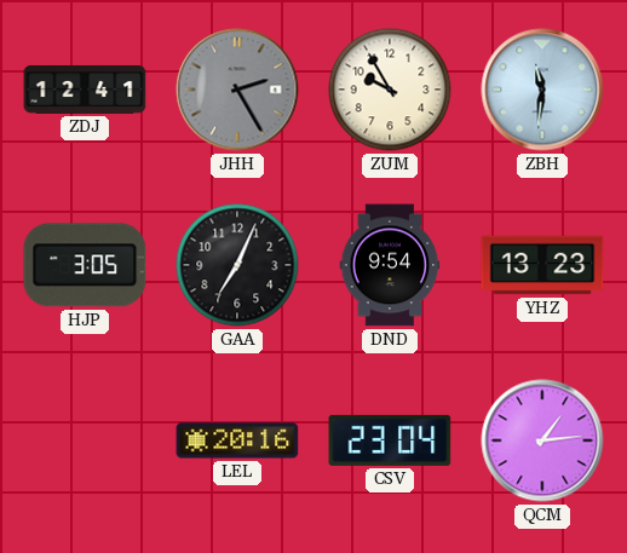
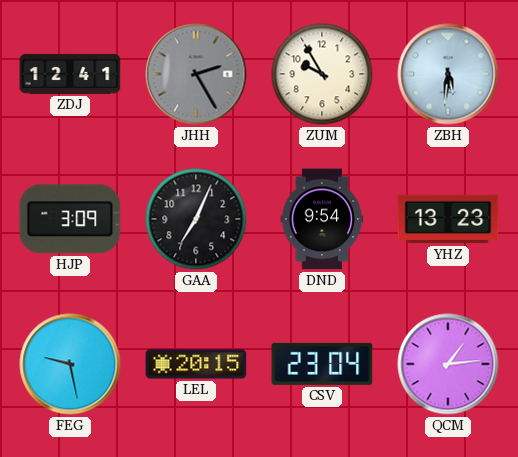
ZBH: 11:31 -> 5:31
HJP: 3:05 -> 3:09
FEG: none -> 9:28
LEL: 20:16 -> 20:15
